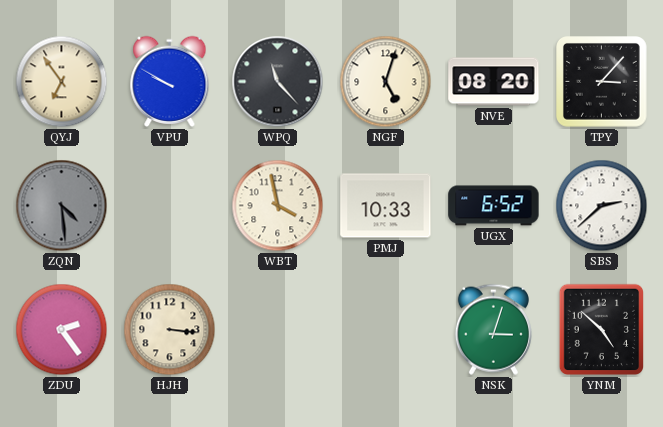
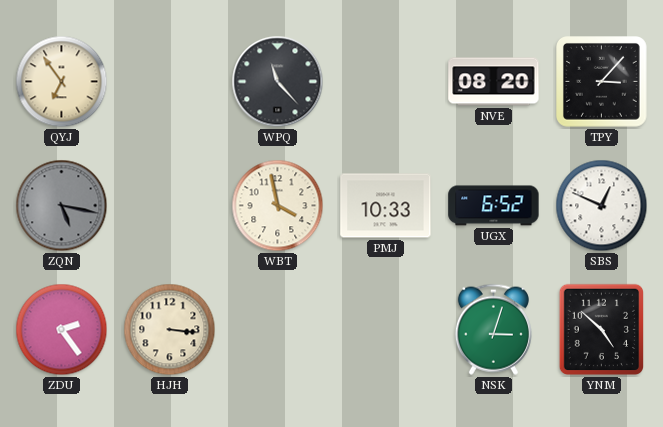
VPU: 9:50 -> none
NGF: 5:03 -> none
ZQN: 4:29 -> 5:17
SBS: 2:38 -> 12:49
